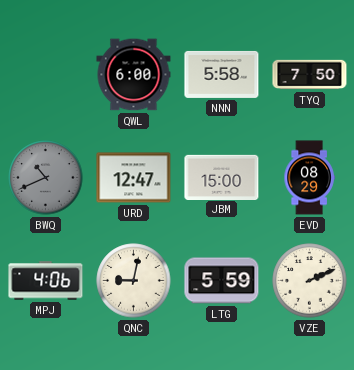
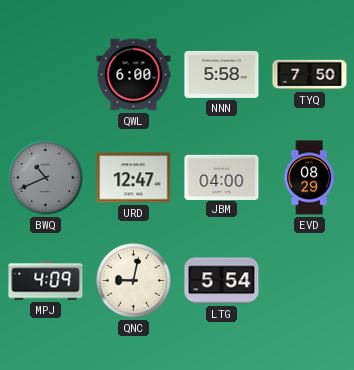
JBM: 15:00 -> 04:00
MPJ: 4:06 -> 4:09
LTG: 5:59 -> 5:54
VZE: 2:11 -> none
